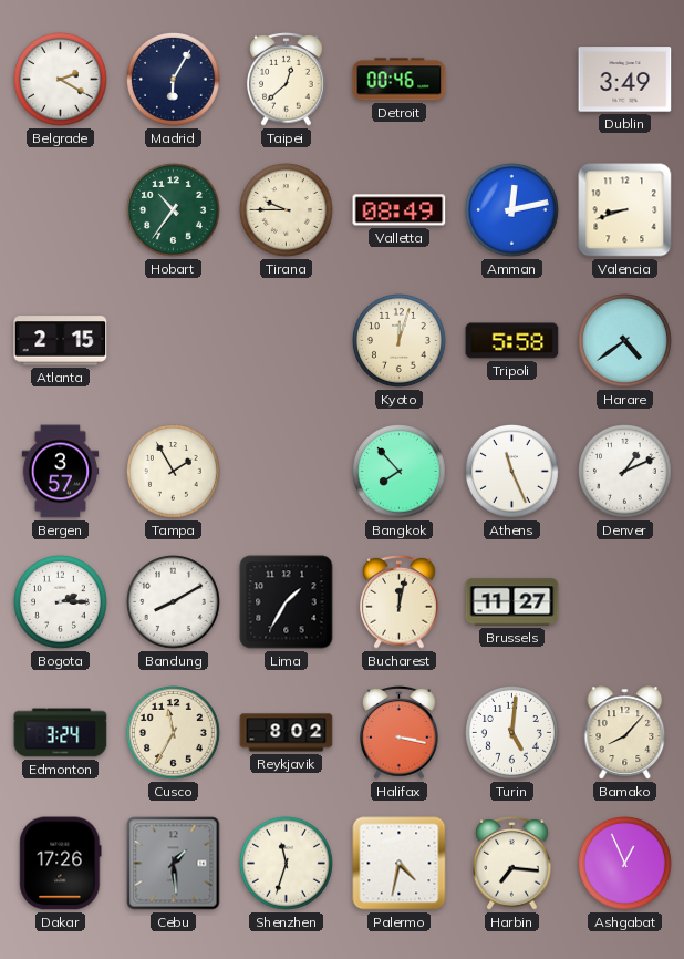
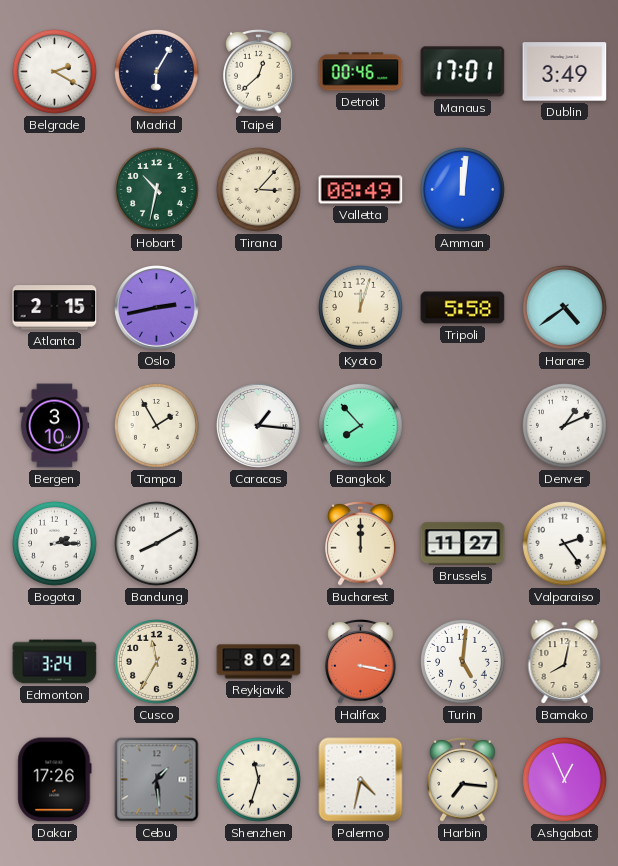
Manaus: none -> 17:01
Hobart: 10:36 -> 10:32
Tirana: 9:45 -> 3:07
Amman: 12:13 -> 12:01
Valencia: 8:42 -> none
Oslo: none -> 2:43
Bergen: 3:57 -> 3:10
Caracas: none -> 1:16
Athens: 11:26 -> none
Lima: 1:35 -> none
Bucharest: 12:02 -> 12:00
Valparaiso: none -> 2:24
Bamako: 8:07 -> 8:02
